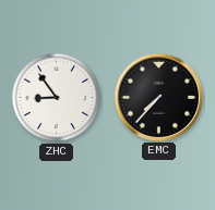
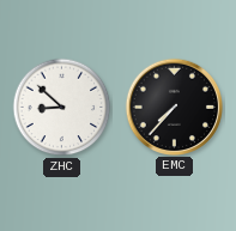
ZHC: 8:54 -> 8:52
